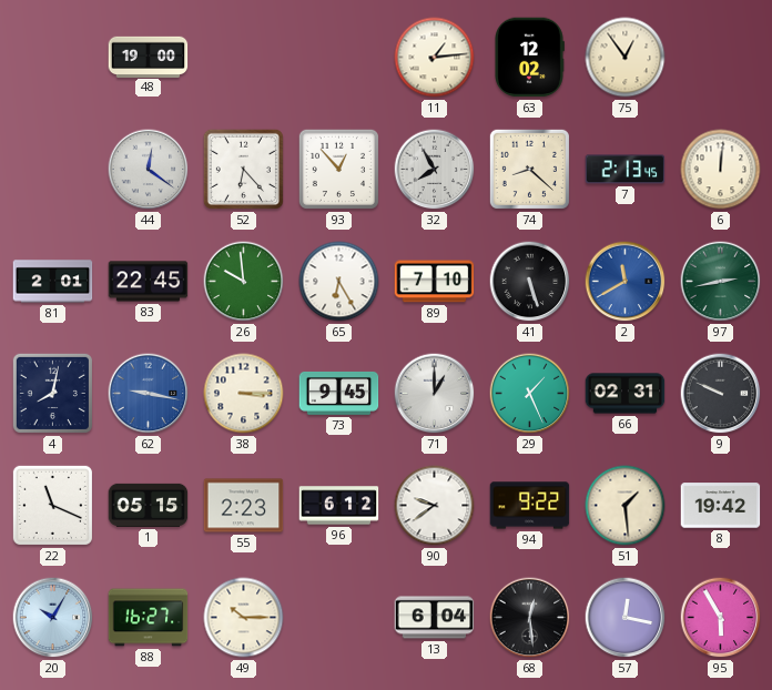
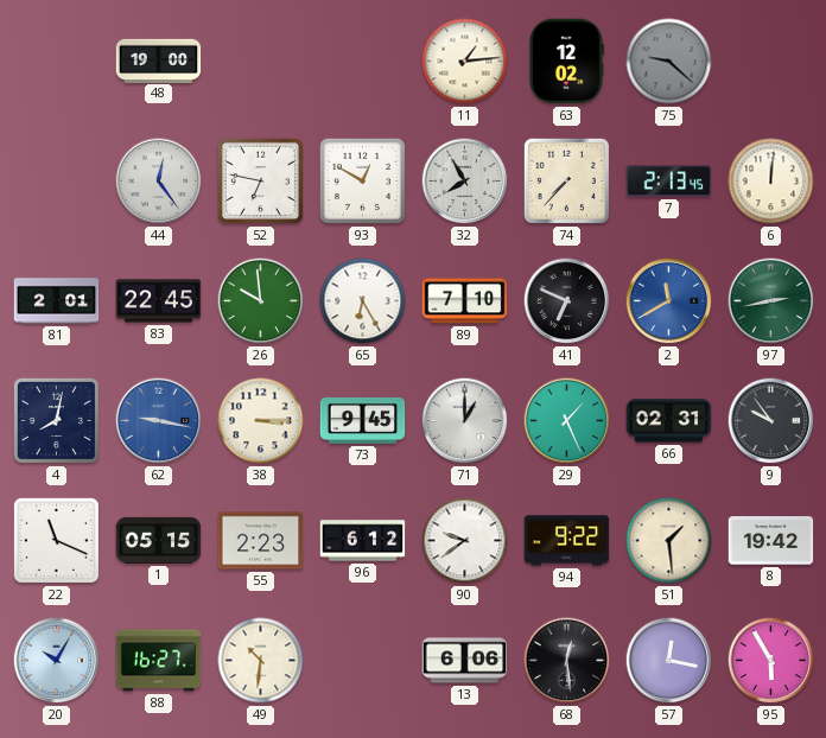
75: 12:54 -> 9:22
75 dial: cream -> grey
44: 12:21 -> 12:24
52: 6:23 -> 6:47
93: 12:53 -> 12:50
74: 8:22 -> 7:37
41: 5:27 -> 6:49
9: 9:49 -> 9:54
49: 10:15 -> 10:31
13: 6:04 -> 6:06
